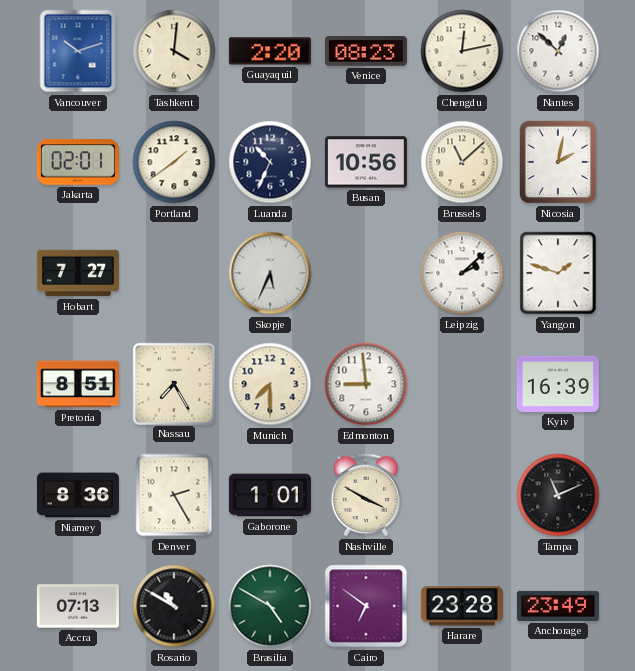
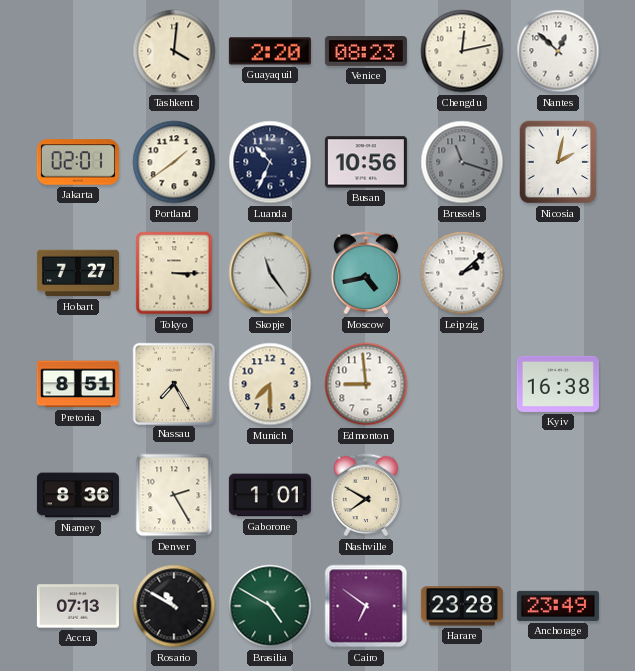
Vancouver: 10:12 -> none
Brussels: 11:08 -> 11:18
Brussels dial: cream -> grey
Tokyo: none -> 3:15
Skopje: 5:34 -> 11:24
Moscow: none -> 4:43
Yangon: 1:48 -> none
Kyiv: 16:39 -> 16:38
Nashville: 3:50 -> 7:50
Tampa: 11:11 -> none
